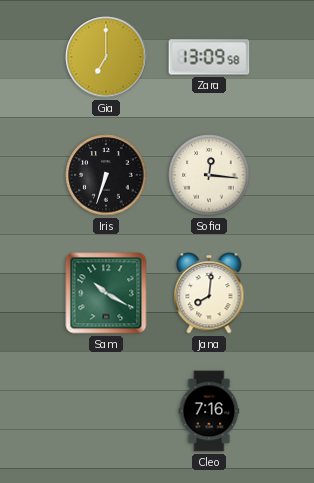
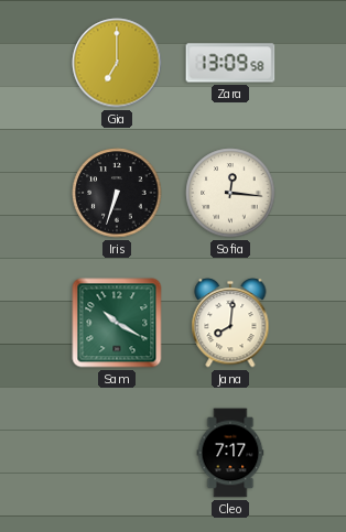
Cleo: 7:16 -> 7:17
